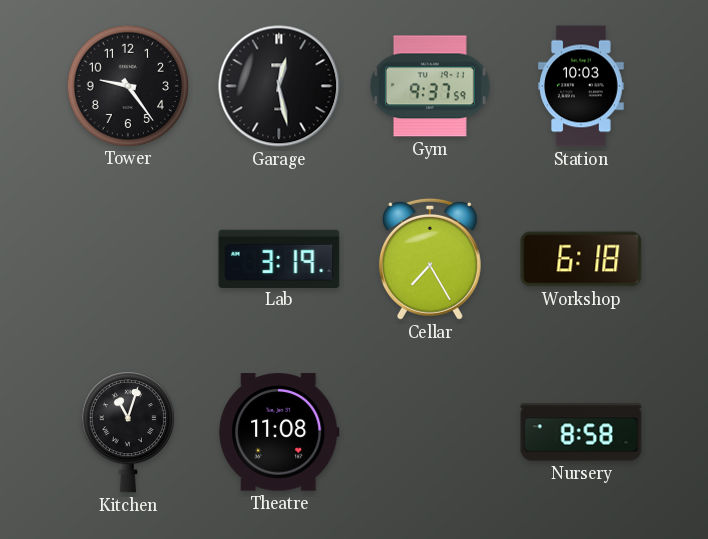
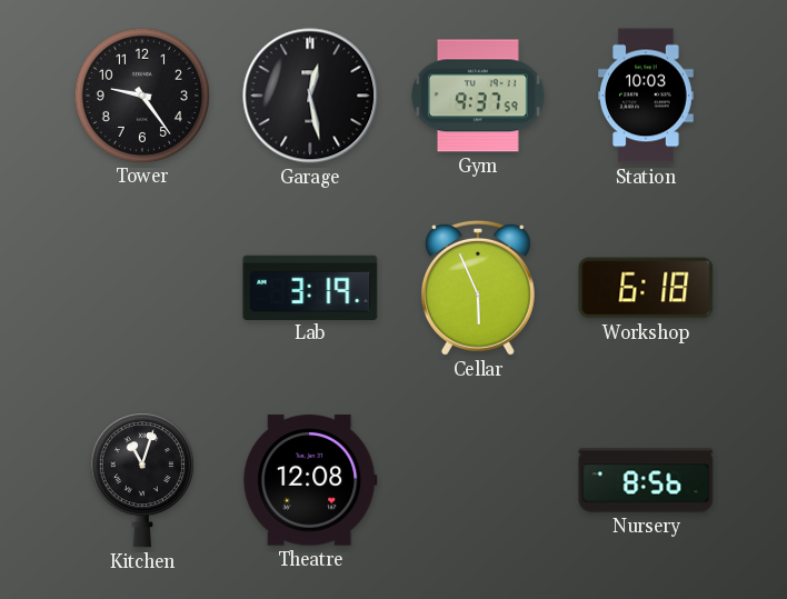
Cellar: 7:25 -> 5:56
Theatre: 11:08 -> 12:08
Nursery: 8:58 -> 8:56
